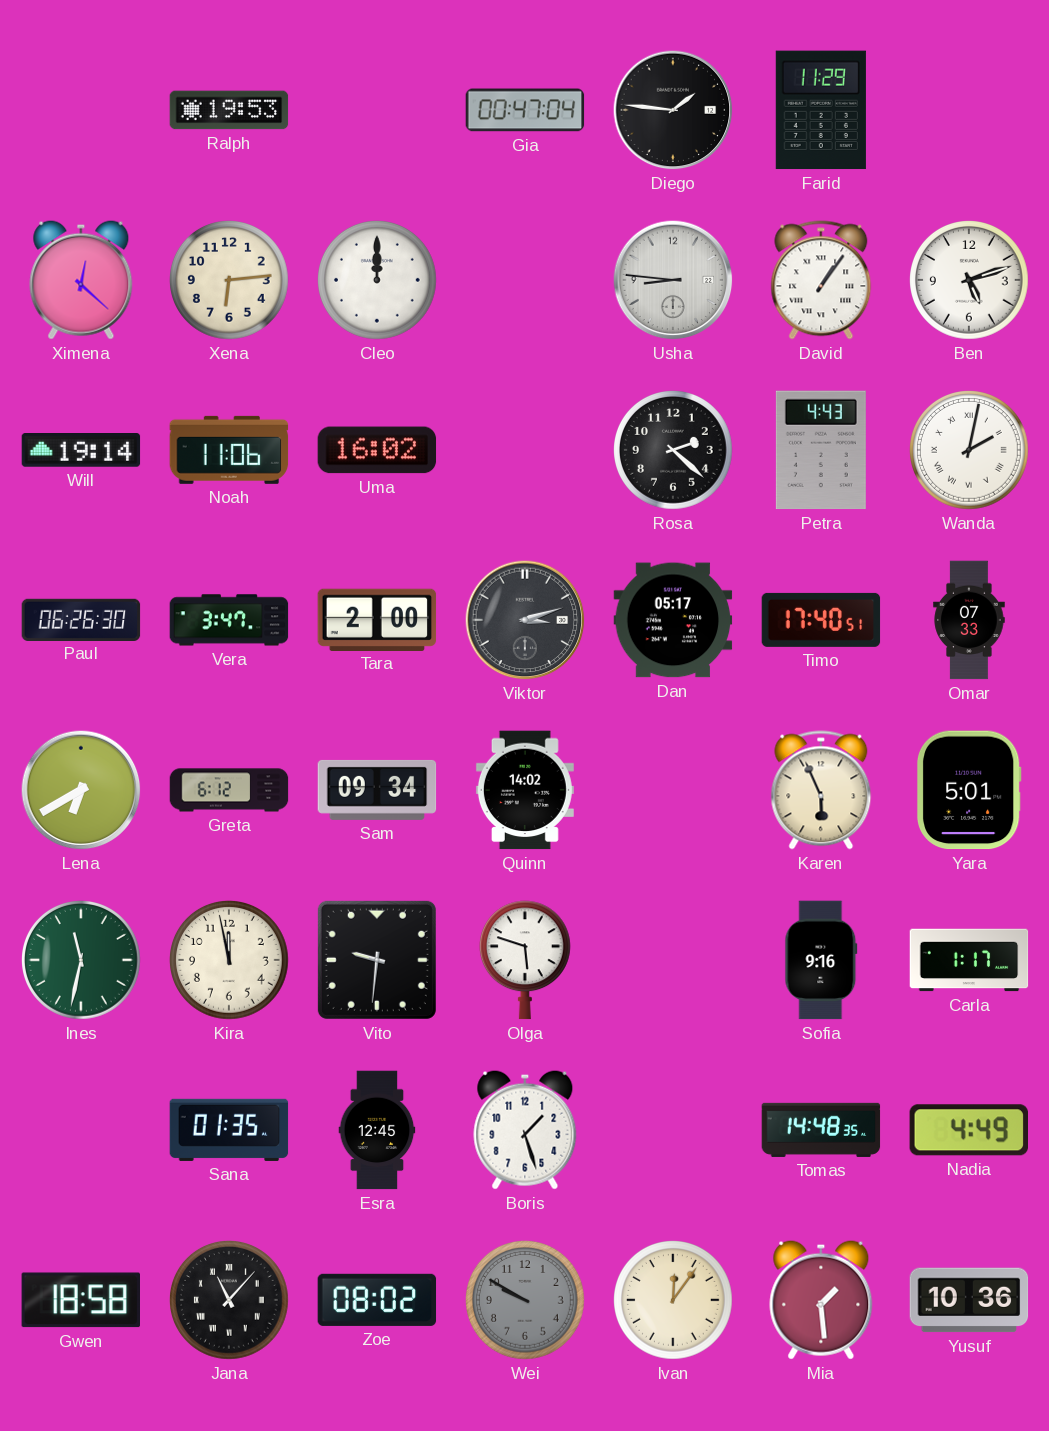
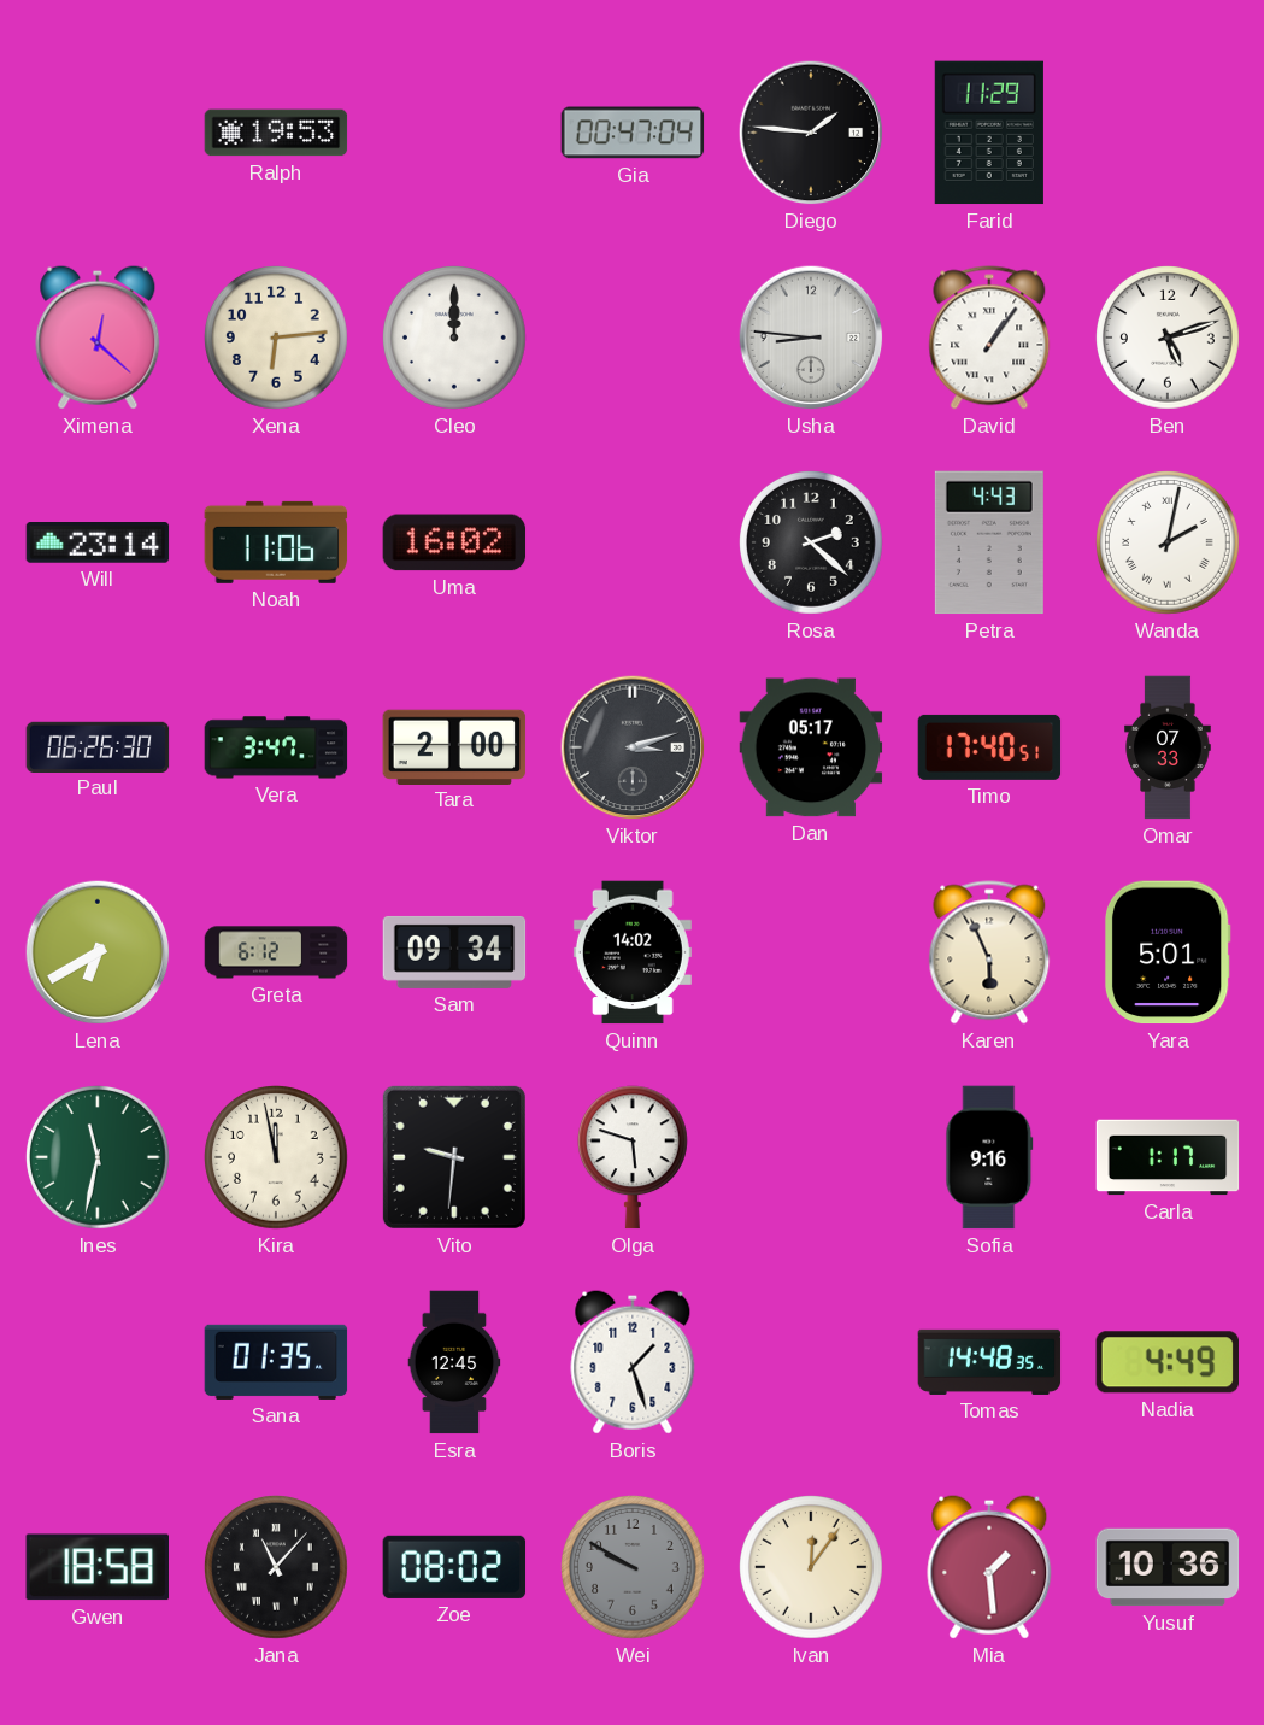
Will: 19:14 -> 23:14
